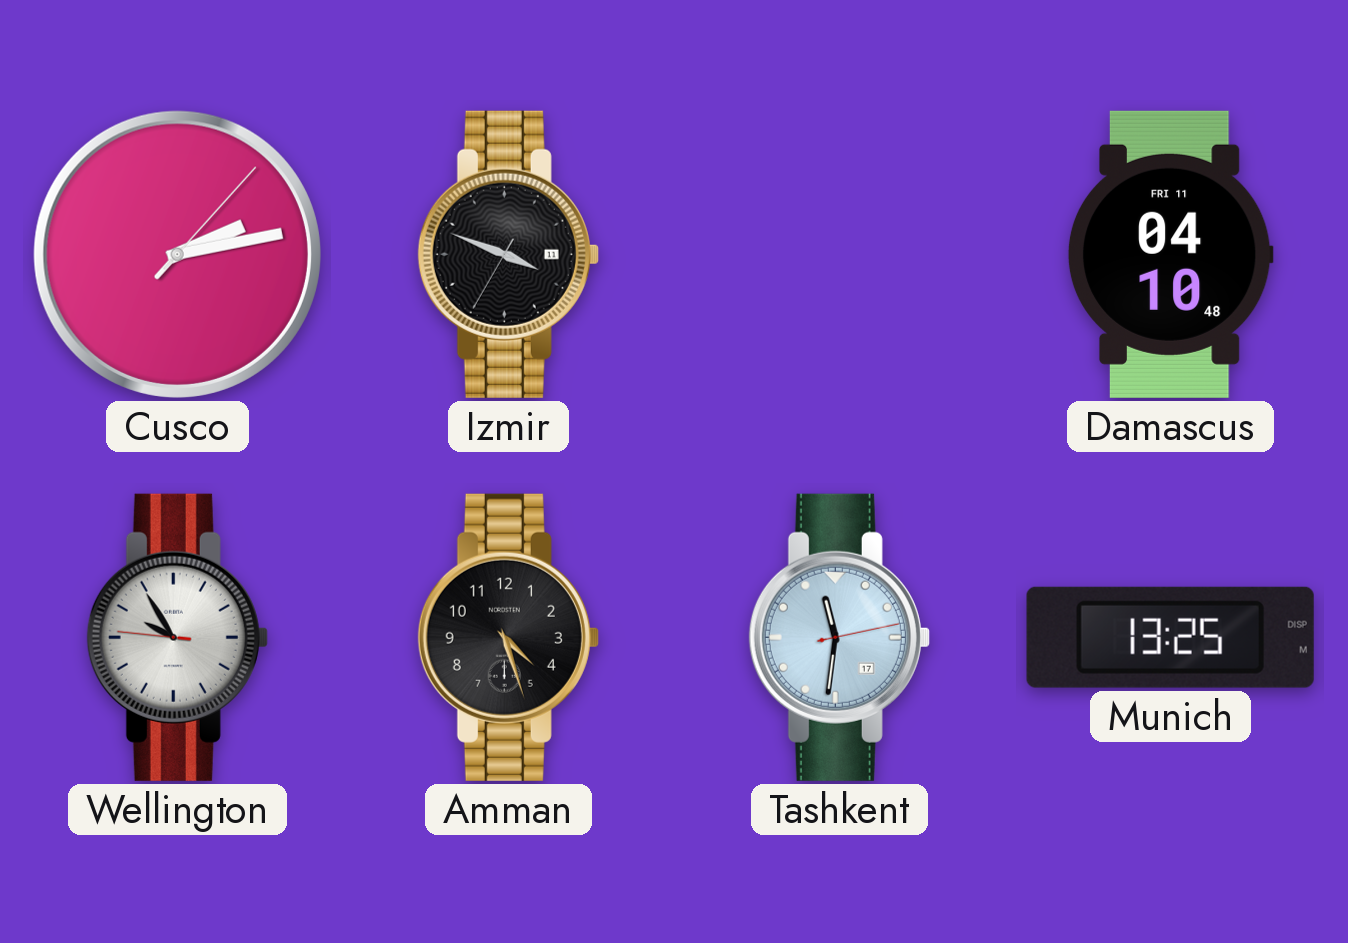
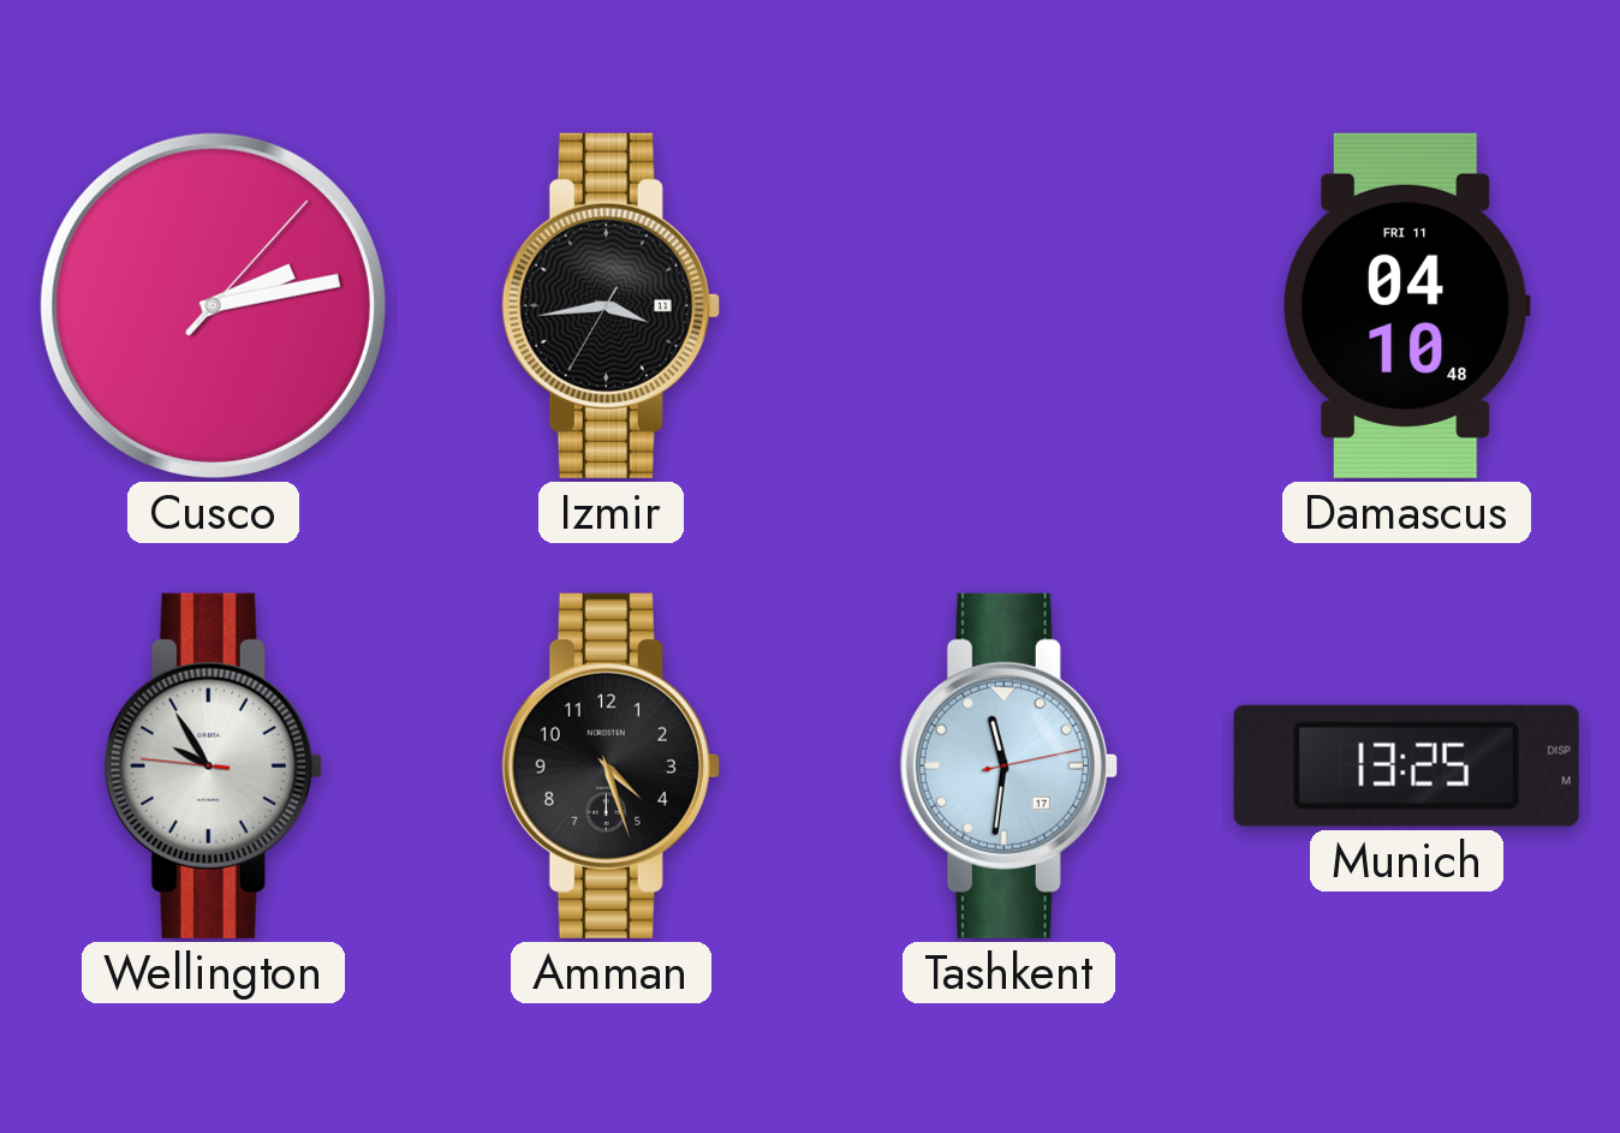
Izmir: 3:48 -> 3:43
